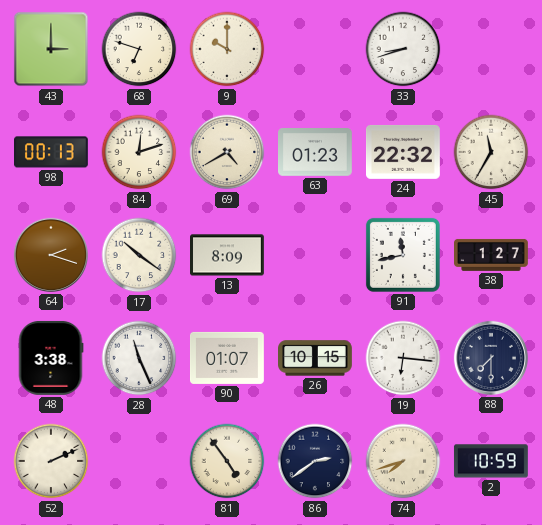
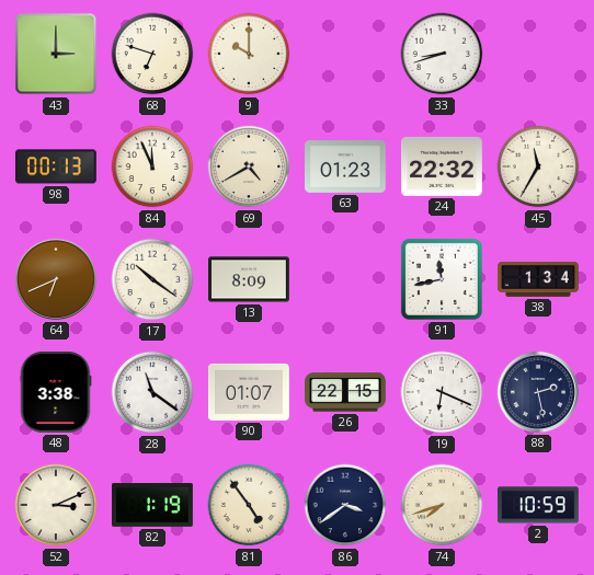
84: 12:12 -> 11:56
64: 2:18 -> 6:41
38: 1:27 -> 1:34
28: 11:26 -> 11:21
26: 10:15 -> 22:15
19: 6:16 -> 6:19
88: 7:30 -> 2:28
52: 2:11 -> 3:11
82: none -> 1:19
86: 2:39 -> 3:39
